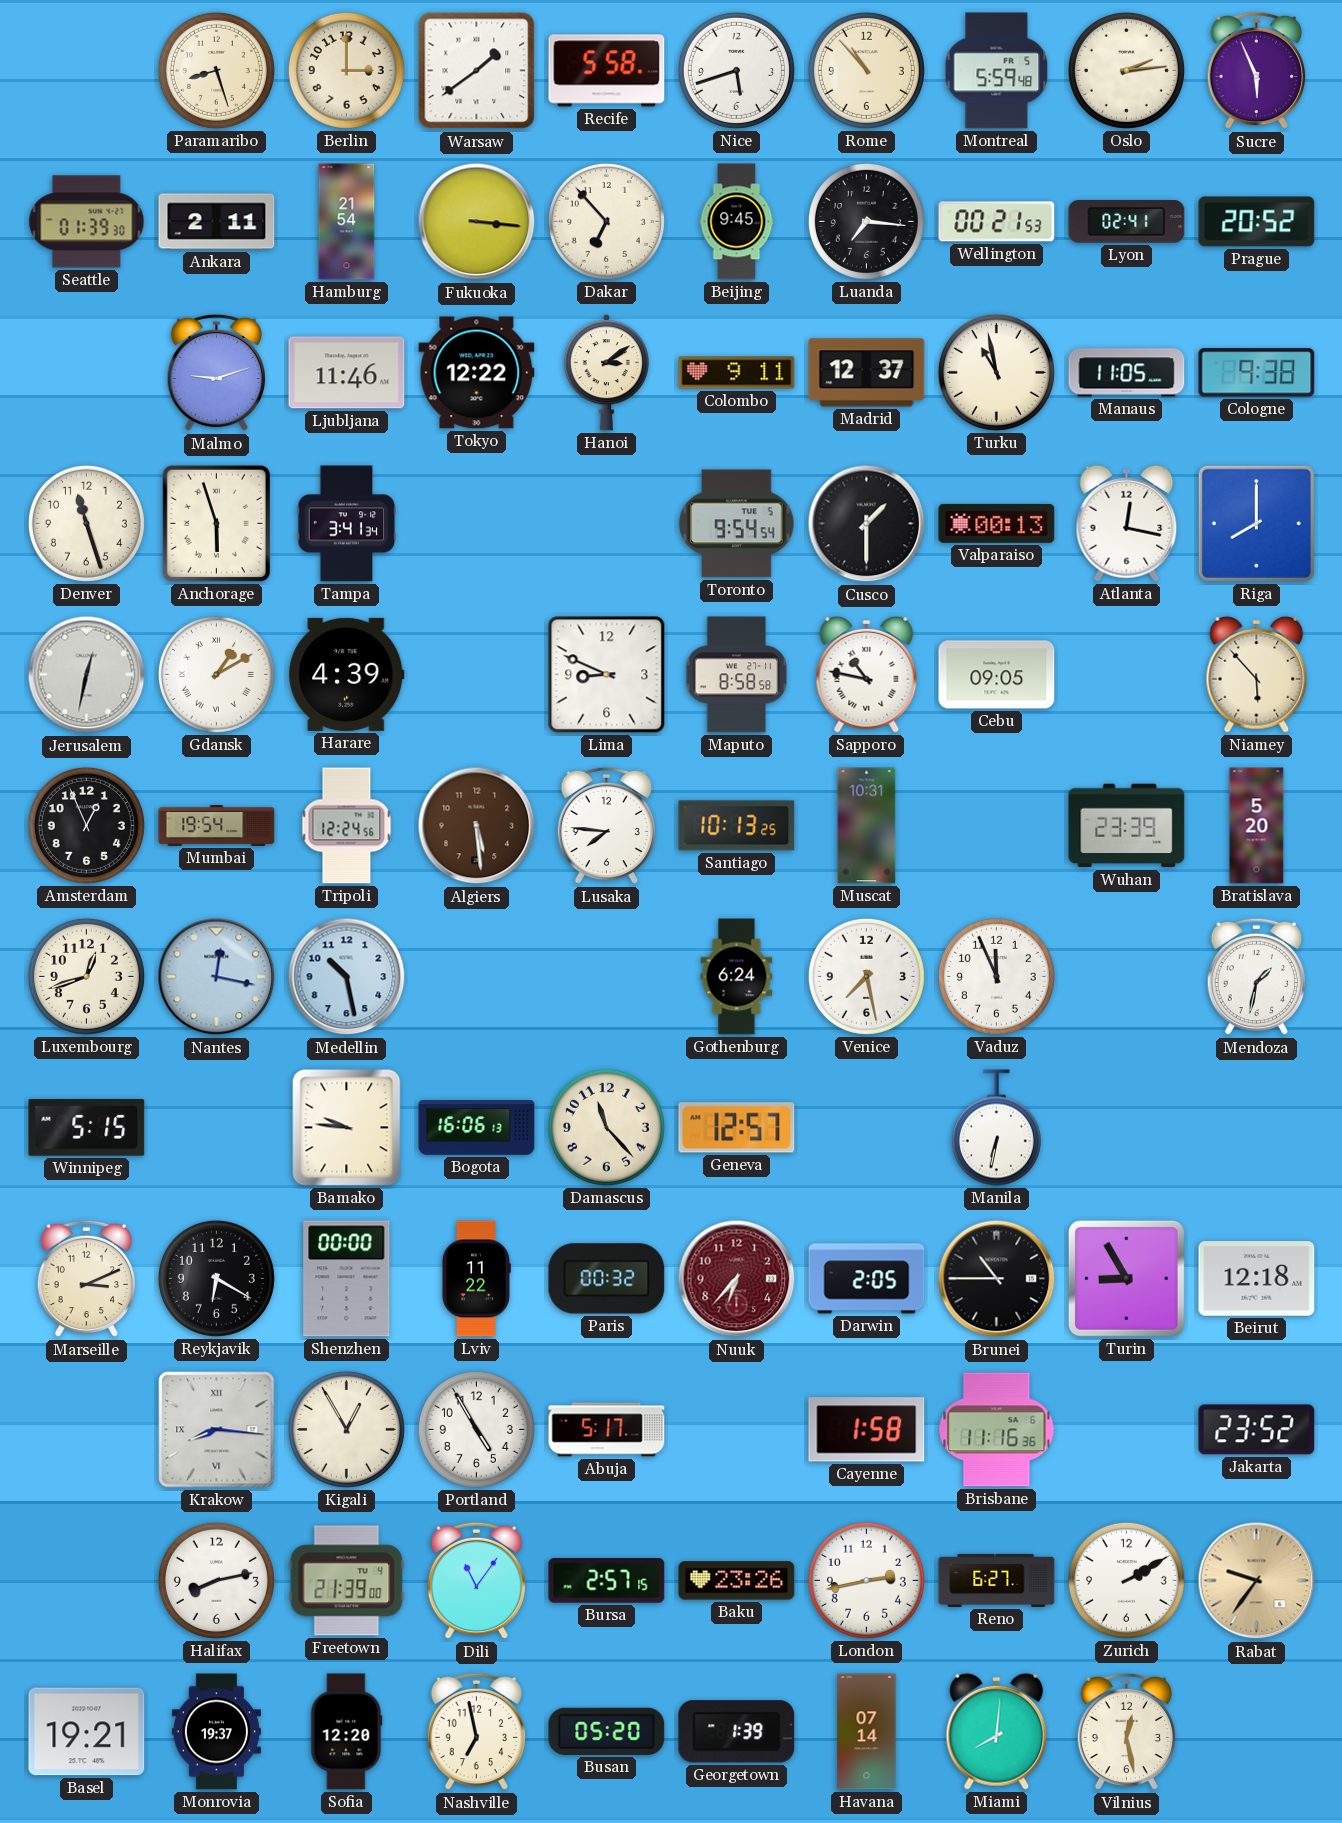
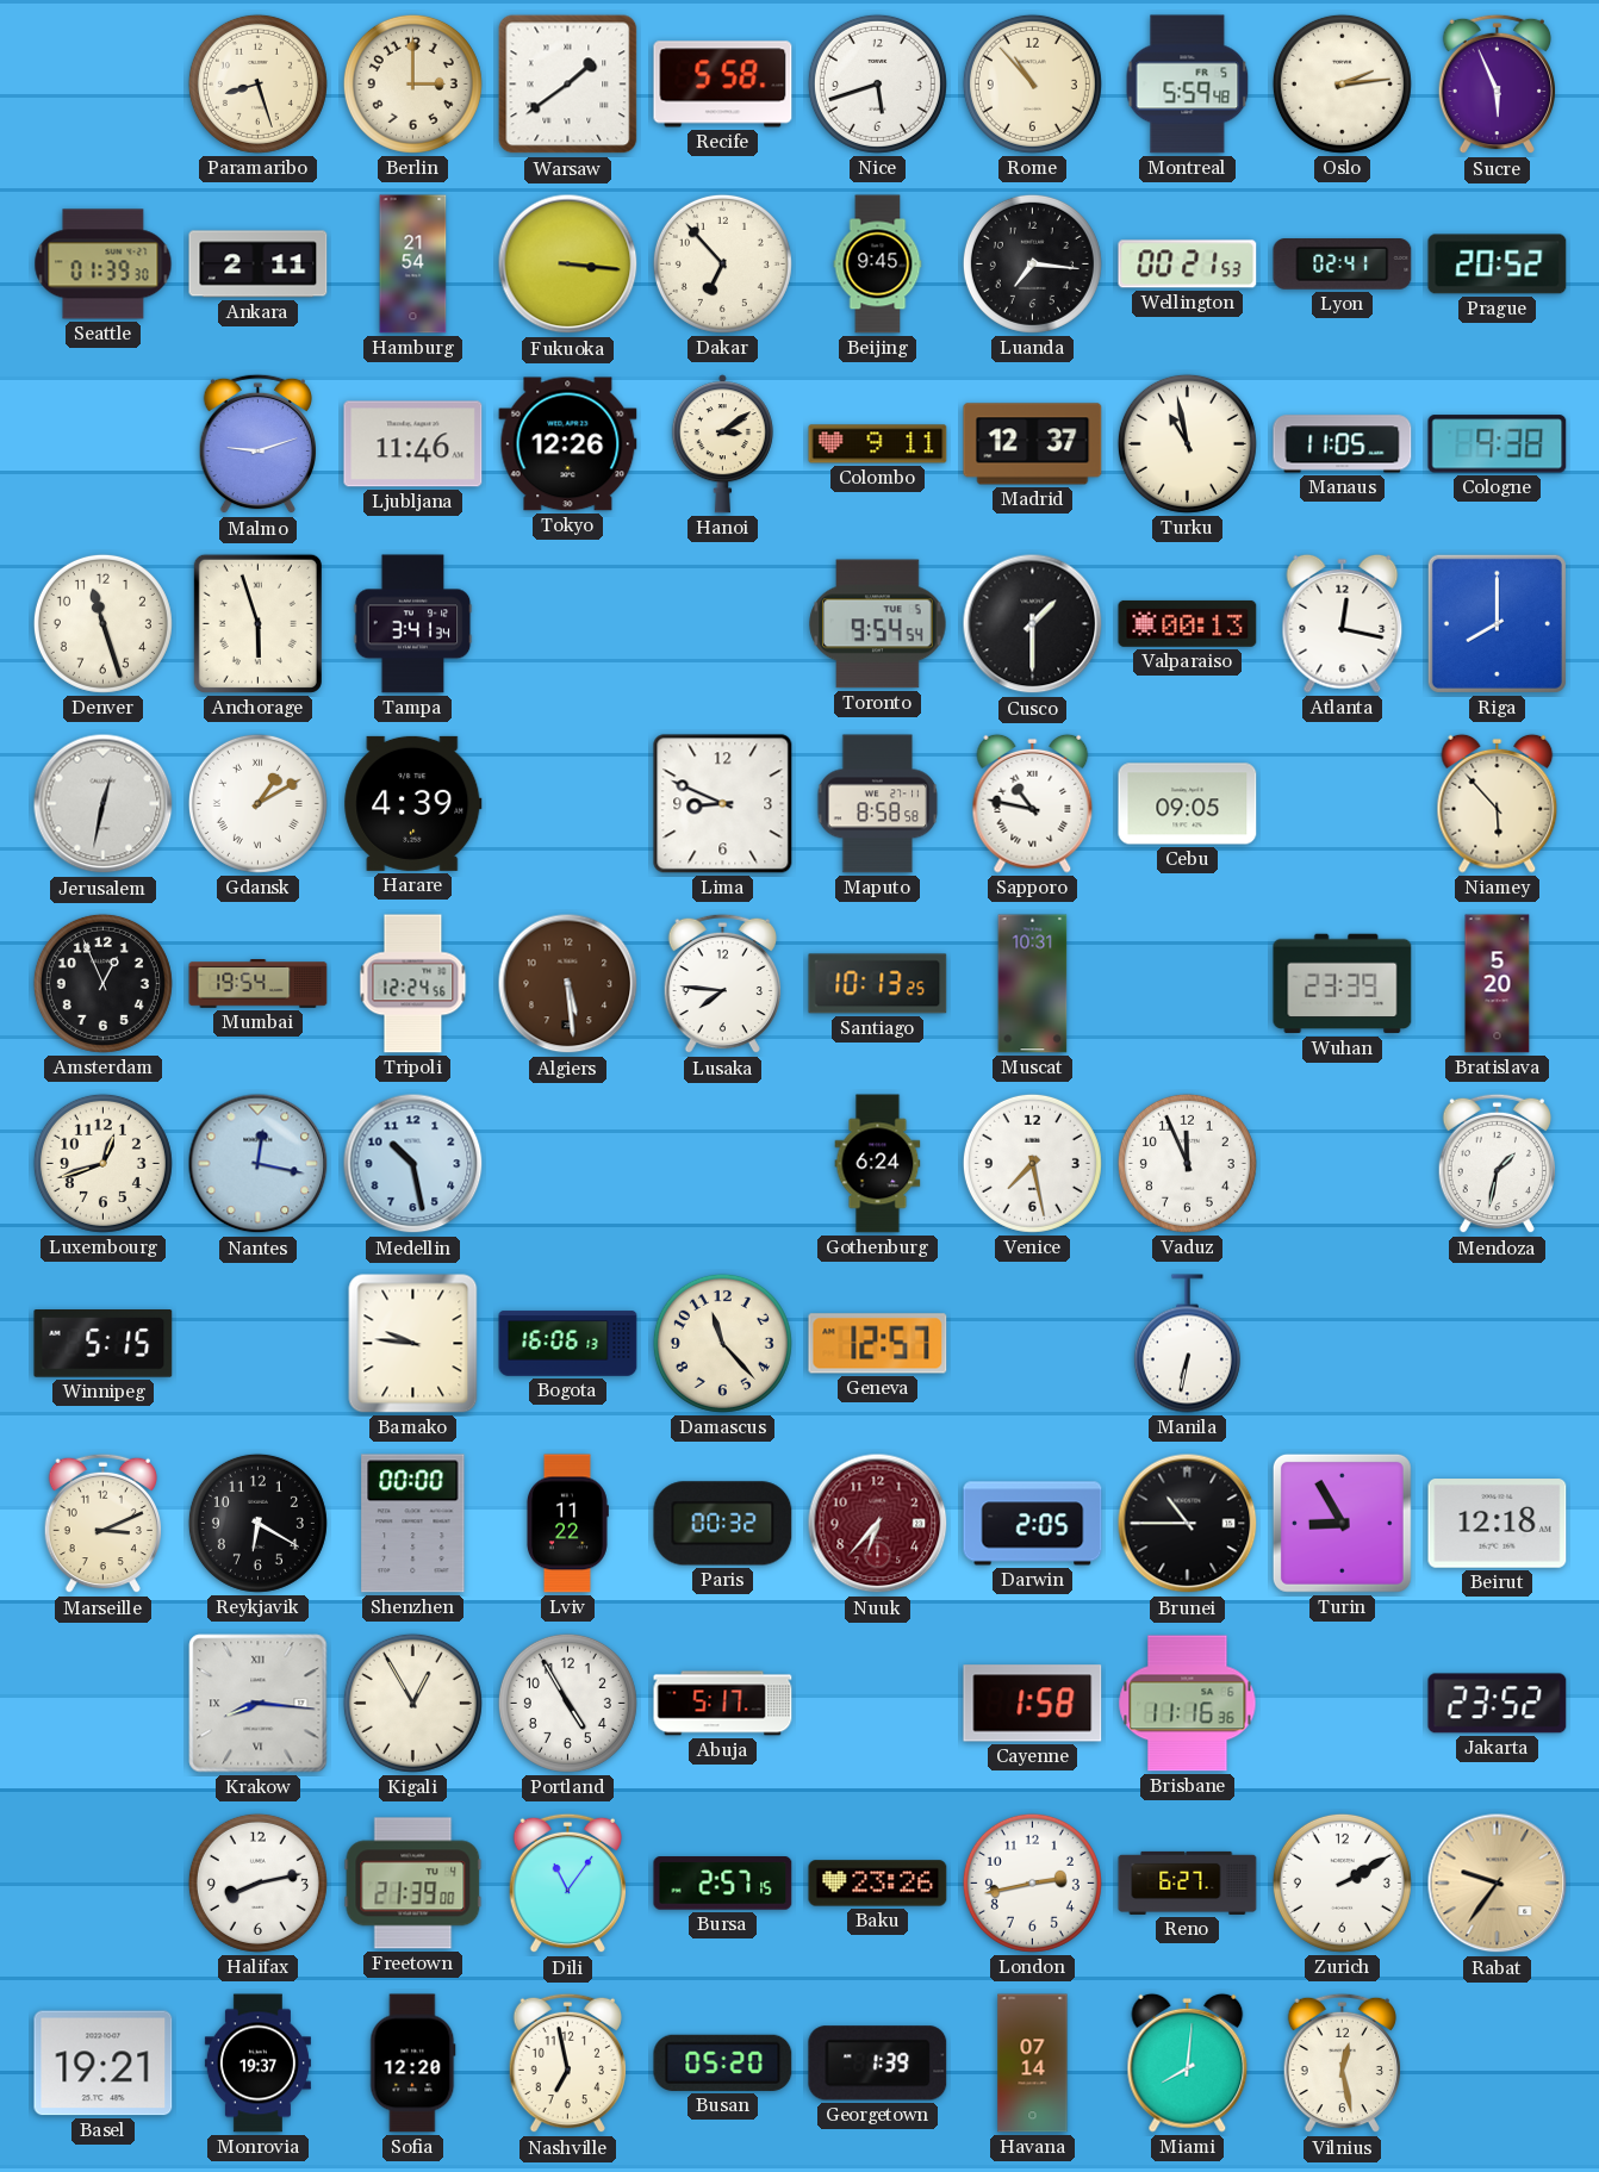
Tokyo: 12:22 -> 12:26
